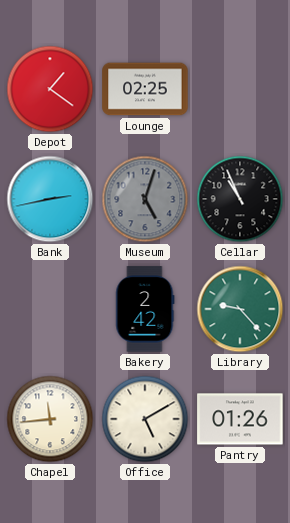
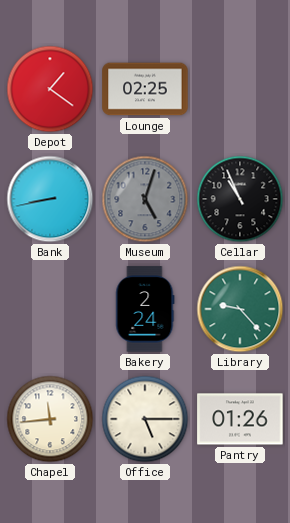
Bank: 2:43 -> 8:43
Bakery: 2:42 -> 2:24
Office: 5:10 -> 5:15
